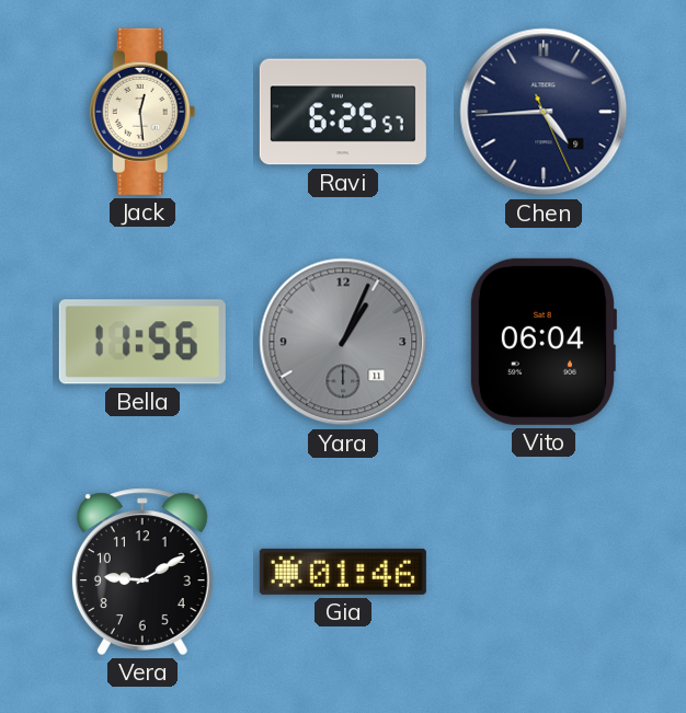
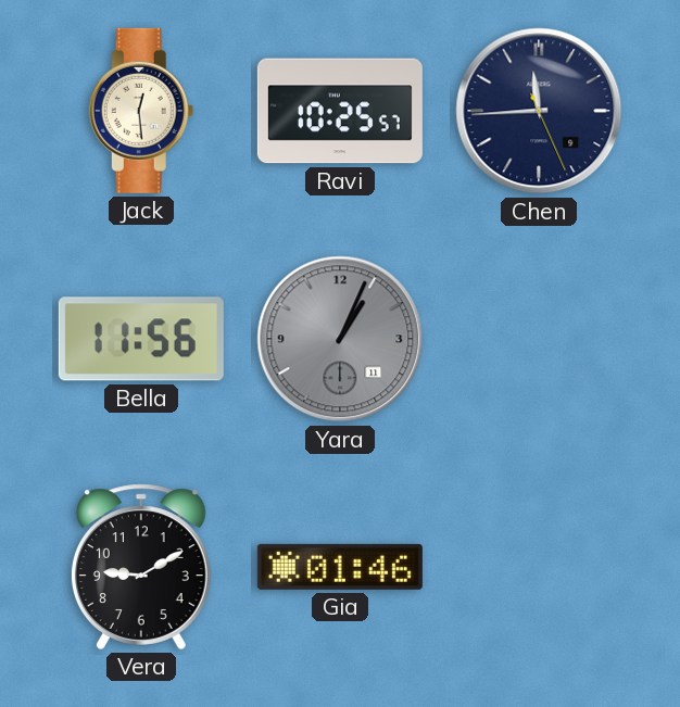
Ravi: 6:25 -> 10:25
Chen: 4:44 -> 11:44
Vito: 06:04 -> none
